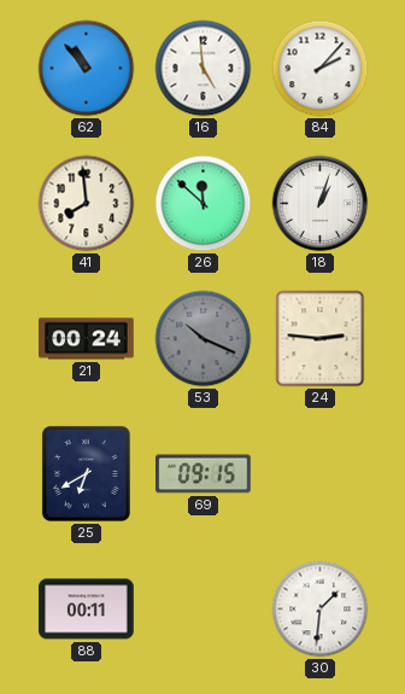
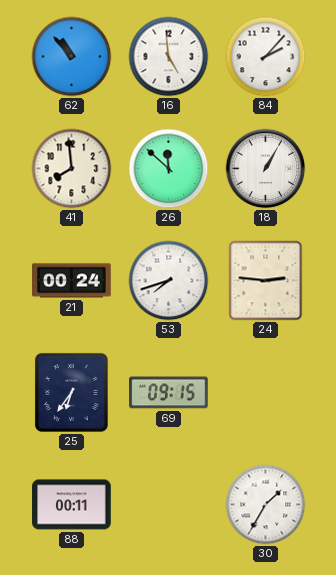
18: 1:03 -> 1:05
53: 10:19 -> 7:42
53 dial: grey -> white
25: 6:40 -> 6:36
30: 1:31 -> 1:35
